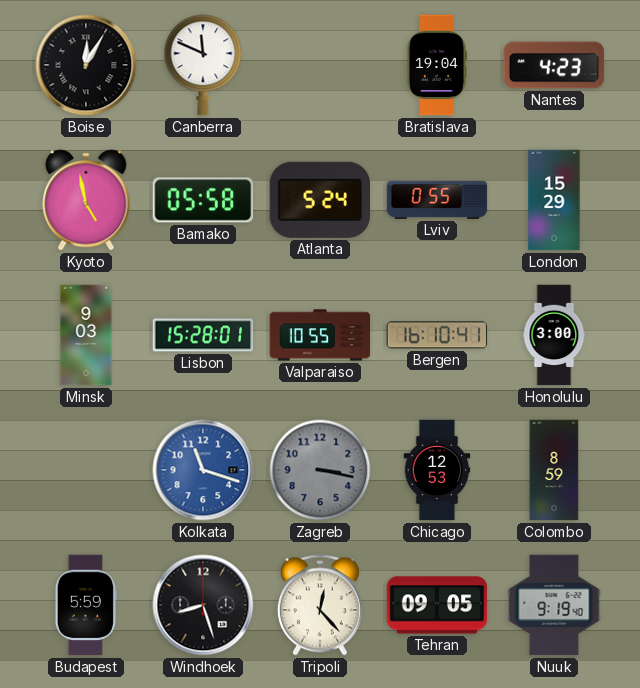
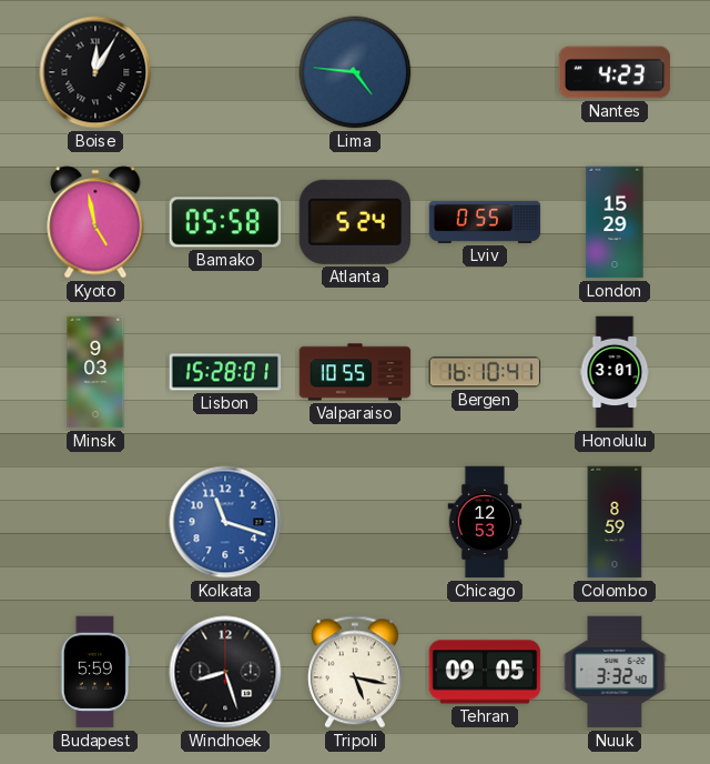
Canberra: 11:49 -> none
Lima: none -> 4:46
Bratislava: 19:04 -> none
Honolulu: 3:00 -> 3:01
Zagreb: 3:17 -> none
Tripoli: 12:23 -> 5:17
Nuuk: 9:19 -> 3:32
